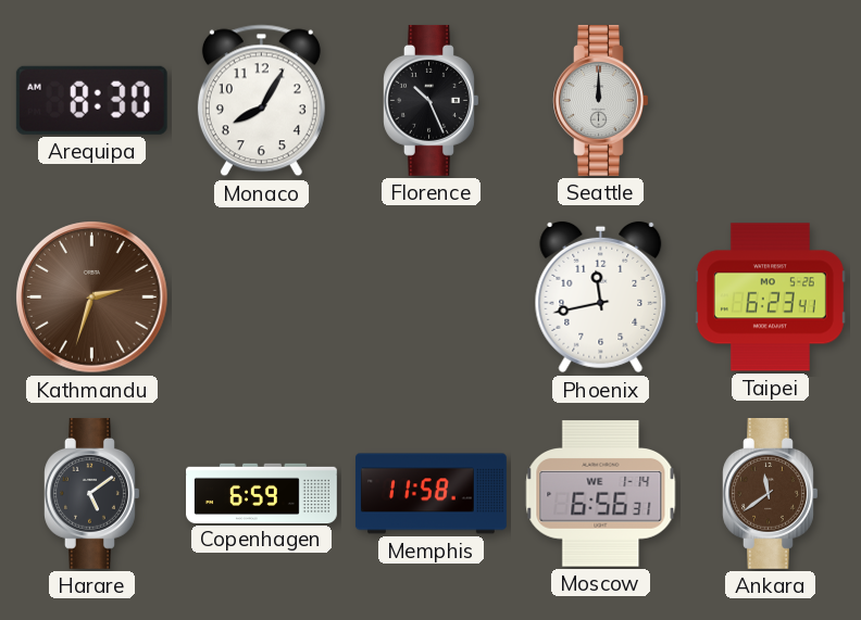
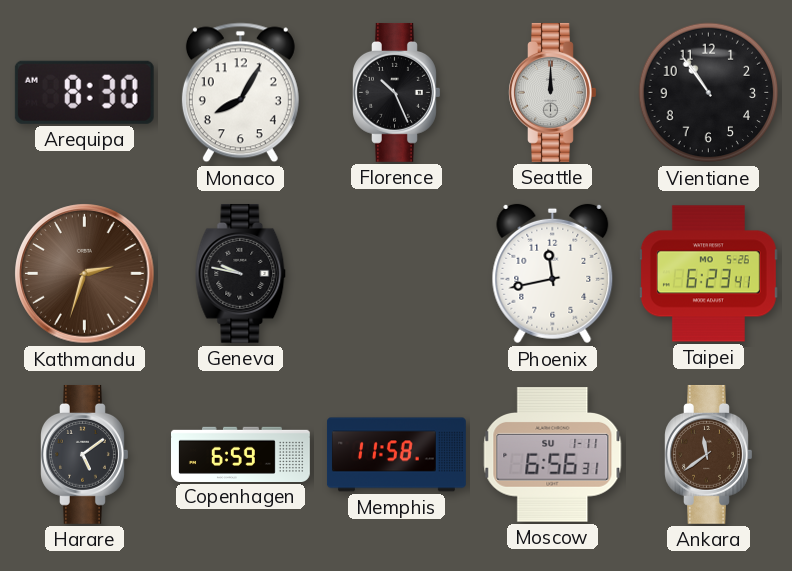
Vientiane: none -> 10:54
Geneva: none -> 9:47
Moscow date: WE 1-14 -> SU 1-11
